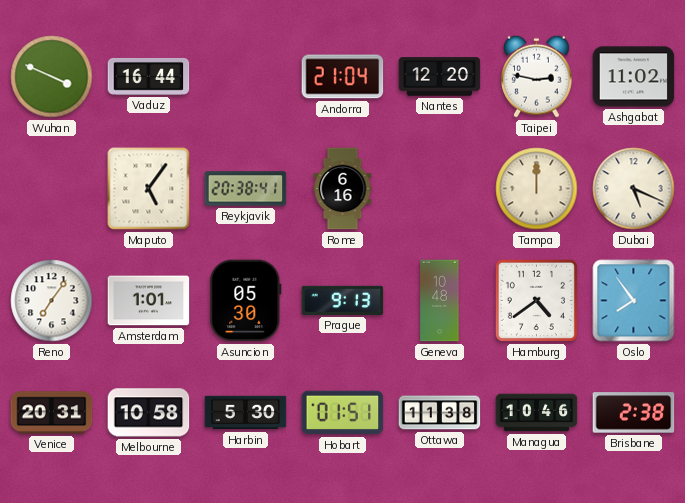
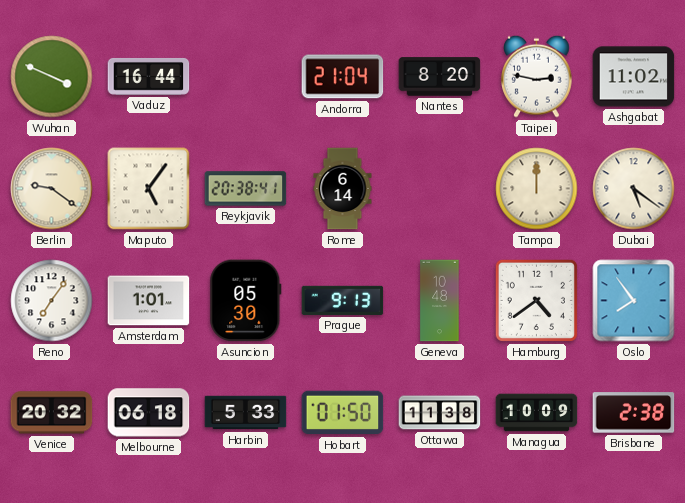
Nantes: 12:20 -> 8:20
Berlin: none -> 9:21
Rome: 6:16 -> 6:14
Dubai: 5:19 -> 5:21
Venice: 20:31 -> 20:32
Melbourne: 10:58 -> 06:18
Harbin: 5:30 -> 5:33
Hobart: 01:51 -> 01:50
Managua: 10:46 -> 10:09
